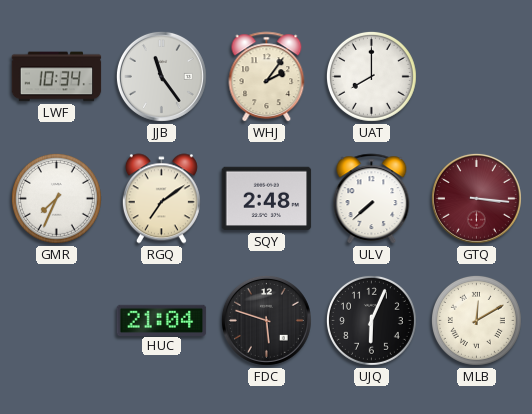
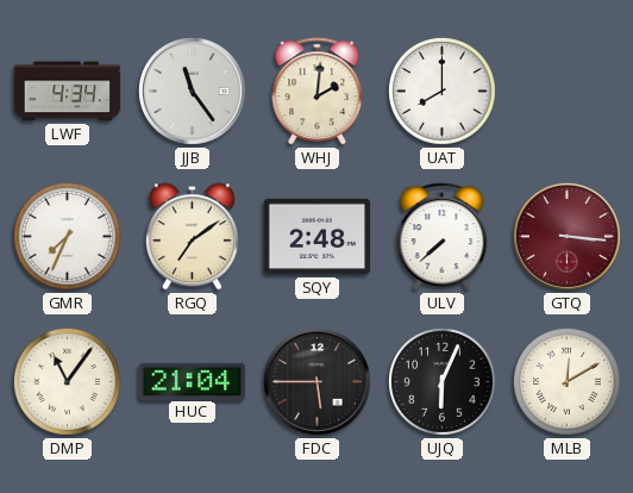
LWF: 10:34 -> 4:34
WHJ: 2:06 -> 2:01
DMP: none -> 11:06
FDC: 5:48 -> 5:45
